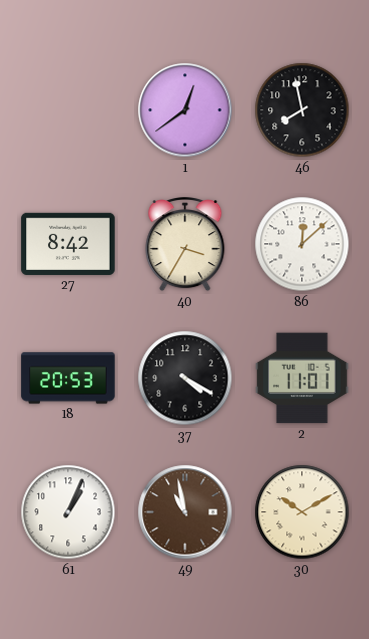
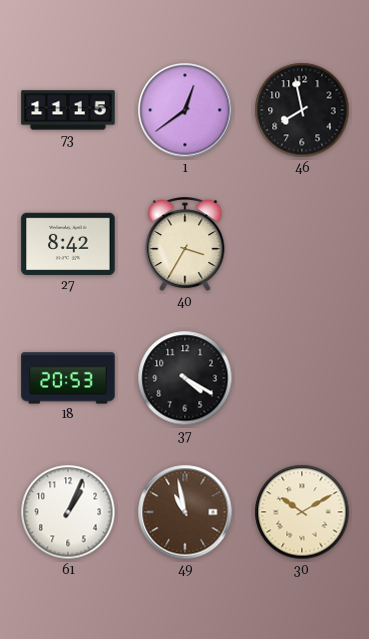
73: none -> 11:15
86: 12:08 -> none
2: 11:01 -> none
